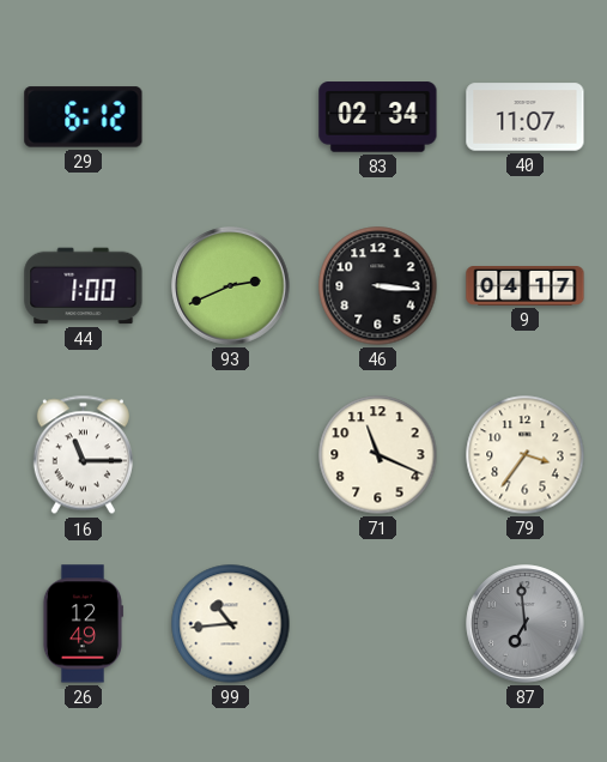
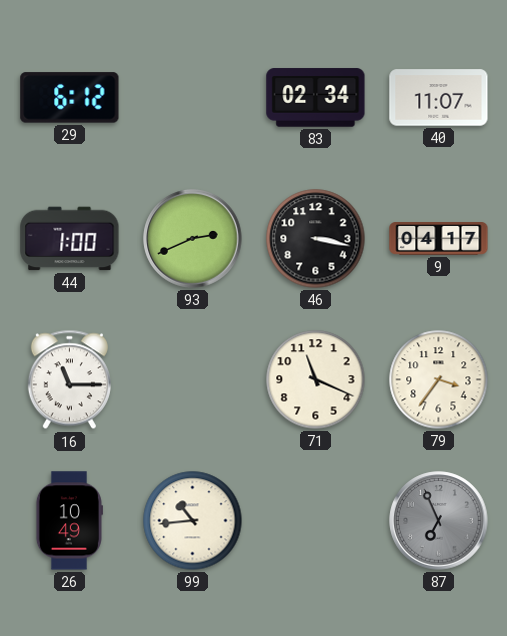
46: 3:16 -> 3:17
26: 12:49 -> 10:49
87: 6:59 -> 6:56
